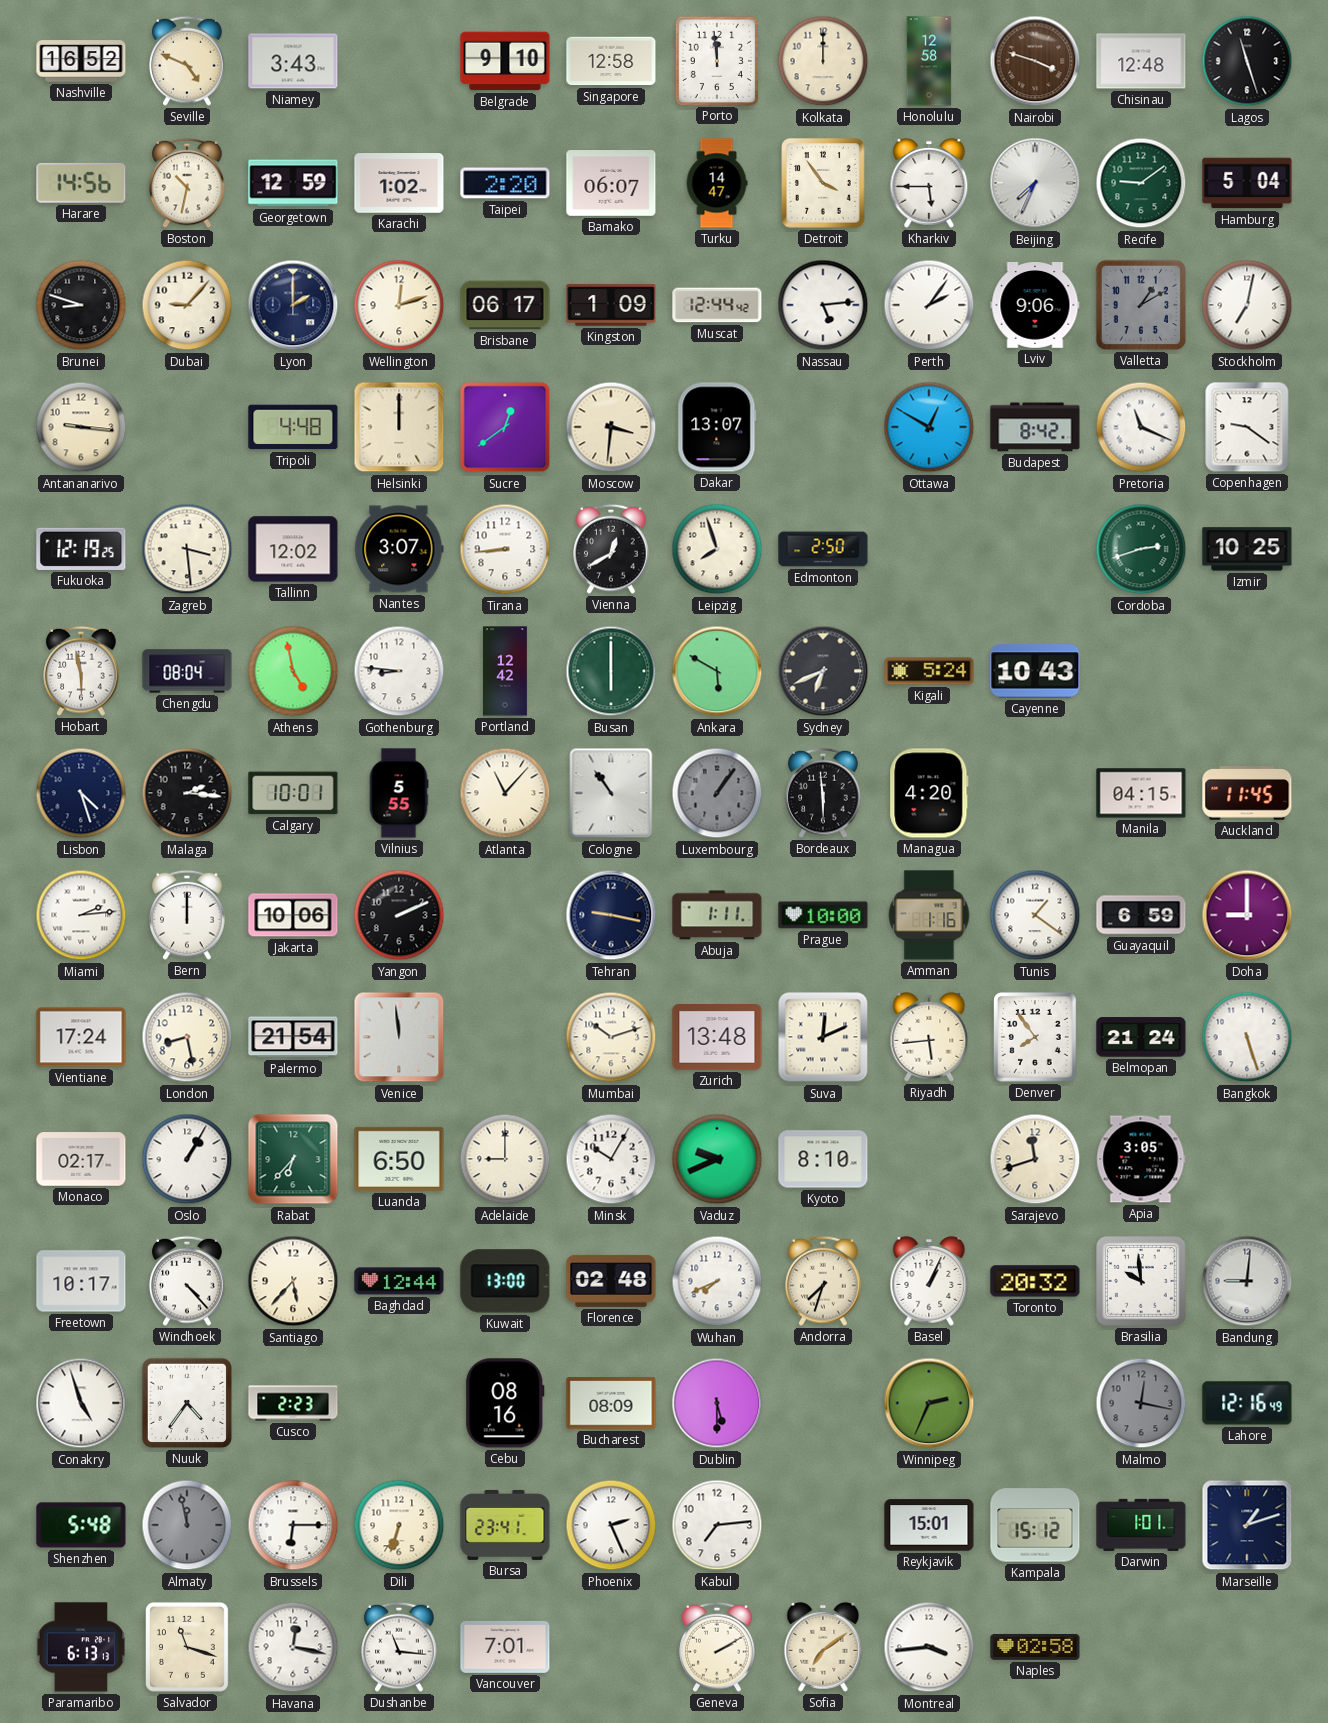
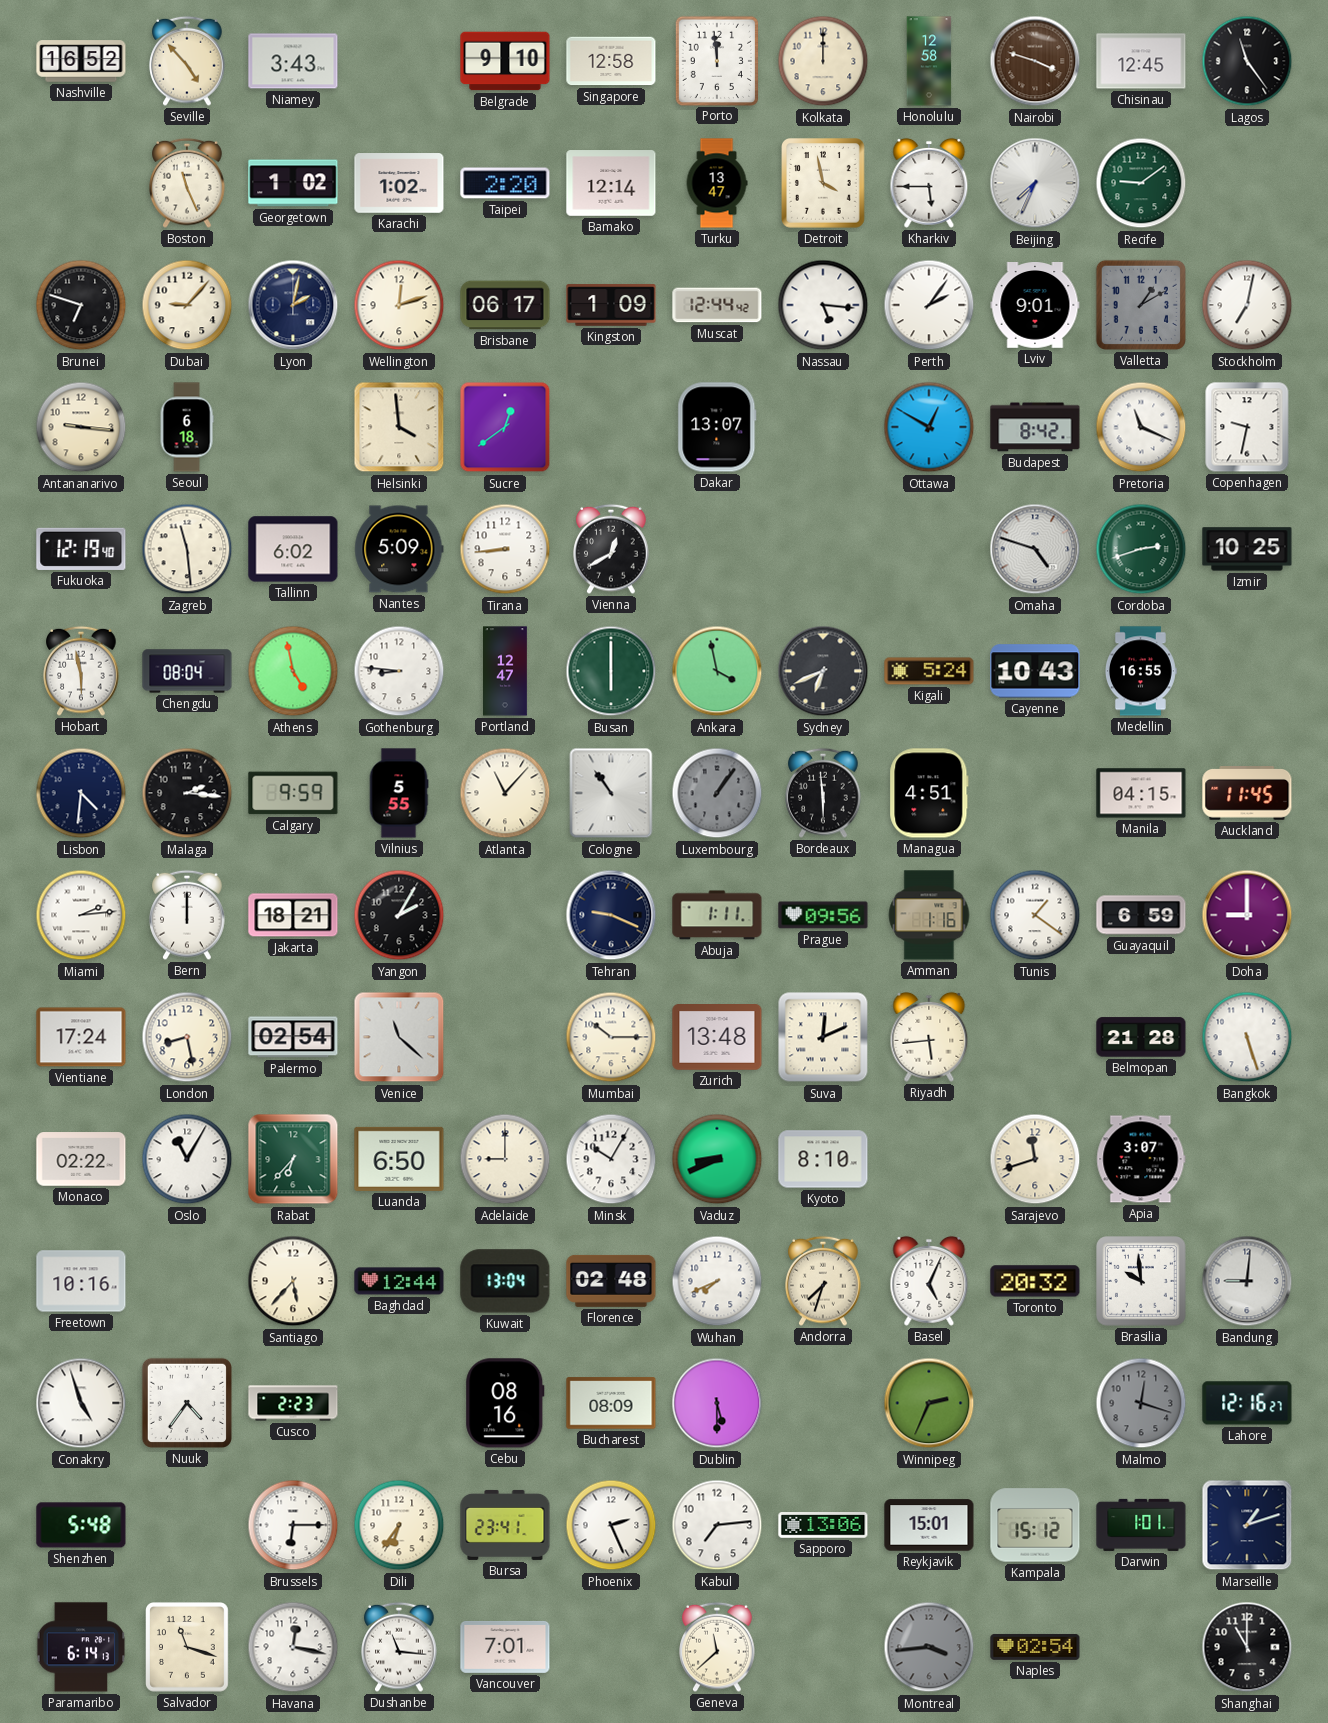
Seville: 4:49 -> 4:53
Chisinau: 12:48 -> 12:45
Lagos: 11:27 -> 11:24
Harare: 14:56 -> none
Boston: 10:32 -> 11:26
Georgetown: 12:59 -> 1:02
Bamako: 06:07 -> 12:14
Turku: 14:47 -> 13:47
Detroit: 3:54 -> 3:58
Hamburg: 5:04 -> none
Brunei: 8:48 -> 6:48
Lyon: 2:00 -> 2:02
Nassau: 5:14 -> 5:16
Lviv: 9:06 -> 9:01
Seoul: none -> 6:18
Tripoli: 4:48 -> none
Helsinki: 12:00 -> 3:59
Moscow: 3:31 -> none
Copenhagen: 9:21 -> 9:32
Fukuoka: 12:19:25 -> 12:19:40
Zagreb: 3:29 -> 11:29
Tallinn: 12:02 -> 6:02
Nantes: 3:07 -> 5:09
Leipzig: 7:57 -> none
Edmonton: 2:50 -> none
Omaha: none -> 4:48
Portland: 12:42 -> 12:47
Ankara: 5:50 -> 3:58
Medellin: none -> 16:55
Lisbon: 4:27 -> 4:31
Calgary: 10:01 -> 9:59
Managua: 4:20 -> 4:51
Jakarta: 10:06 -> 18:21
Yangon: 2:11 -> 2:05
Tehran: 9:17 -> 9:19
Prague: 10:00 -> 09:56
Palermo: 21:54 -> 02:54
Venice: 11:59 -> 11:22
Mumbai: 10:12 -> 10:15
Denver: 7:54 -> none
Belmopan: 21:24 -> 21:28
Monaco: 02:17 -> 02:22
Oslo: 1:05 -> 11:05
Vaduz: 9:41 -> 8:41
Apia: 3:05 -> 3:07
Freetown: 10:17 -> 10:16
Windhoek: 4:23 -> none
Kuwait: 13:00 -> 13:04
Basel: 1:04 -> 5:04
Malmo: 12:17 -> 12:18
Lahore: 12:16:49 -> 12:16:27
Almaty: 11:58 -> none
Dili: 6:33 -> 6:36
Sapporo: none -> 13:06
Paramaribo: 6:13 -> 6:14
Geneva: 2:10 -> 11:38
Sofia: 7:09 -> none
Montreal dial: white -> grey
Naples: 02:58 -> 02:54
Shanghai: none -> 11:00
